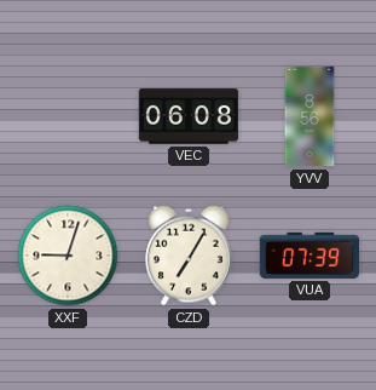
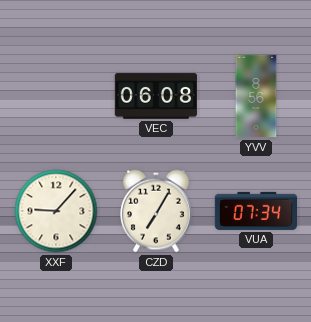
XXF: 9:03 -> 9:07
VUA: 07:39 -> 07:34
